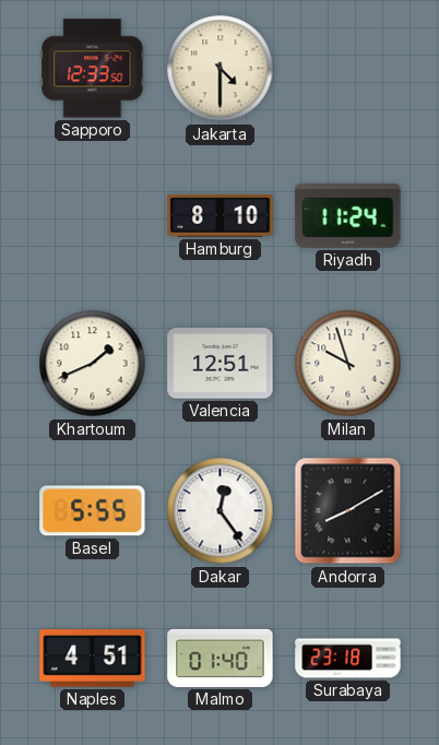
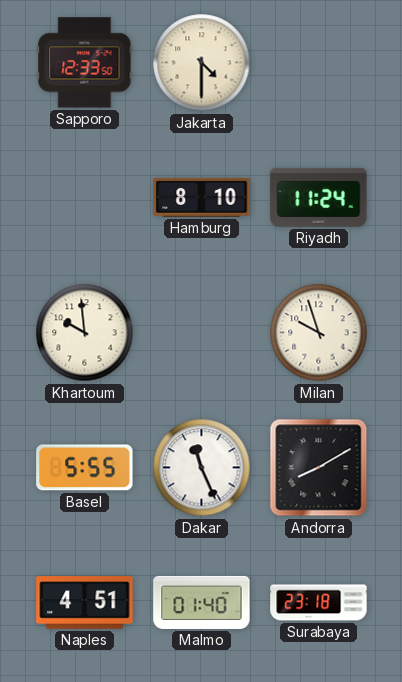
Khartoum: 1:41 -> 9:59
Valencia: 12:51 -> none
Dakar: 12:24 -> 11:26
